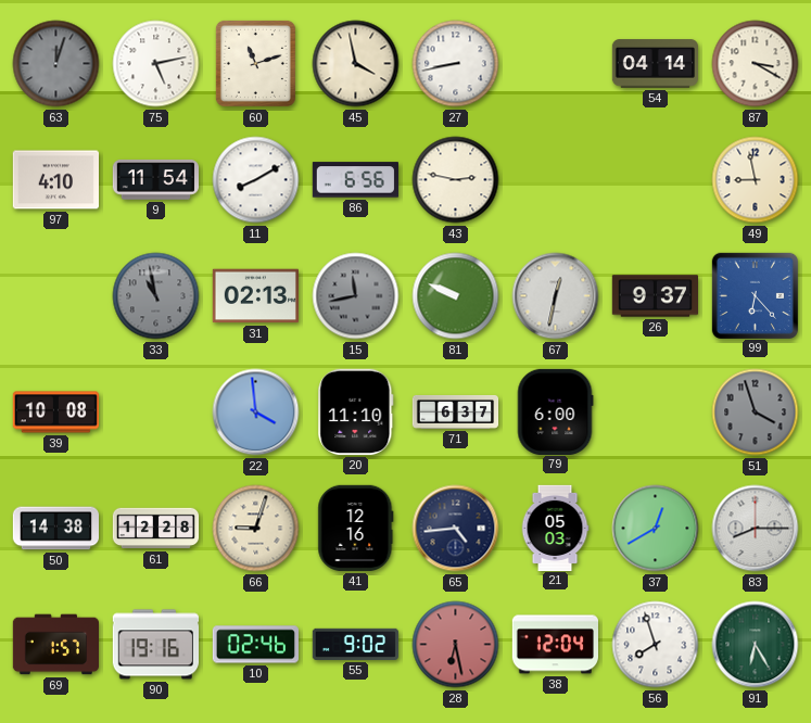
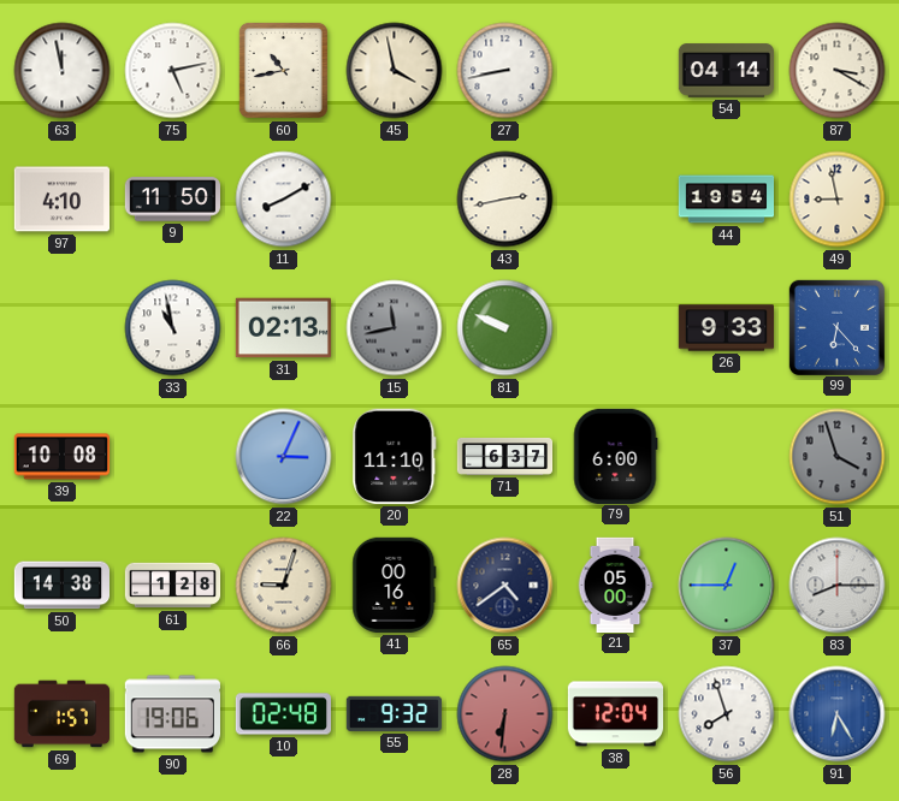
63: 12:03 -> 11:58
63 dial: grey -> white
60: 11:12 -> 10:43
9: 11:54 -> 11:50
86: 6:56 -> none
43: 2:47 -> 2:43
44: none -> 19:54
33 dial: grey -> white
67: 12:32 -> none
26: 9:37 -> 9:33
22: 3:59 -> 3:04
61: 12:28 -> 1:28
41: 12:16 -> 00:16
65: 4:44 -> 4:39
21: 05:03 -> 05:00
37: 12:40 -> 12:45
90: 19:16 -> 19:06
10: 02:46 -> 02:48
55: 9:02 -> 9:32
28: 6:28 -> 6:31
91 dial: green -> blue
